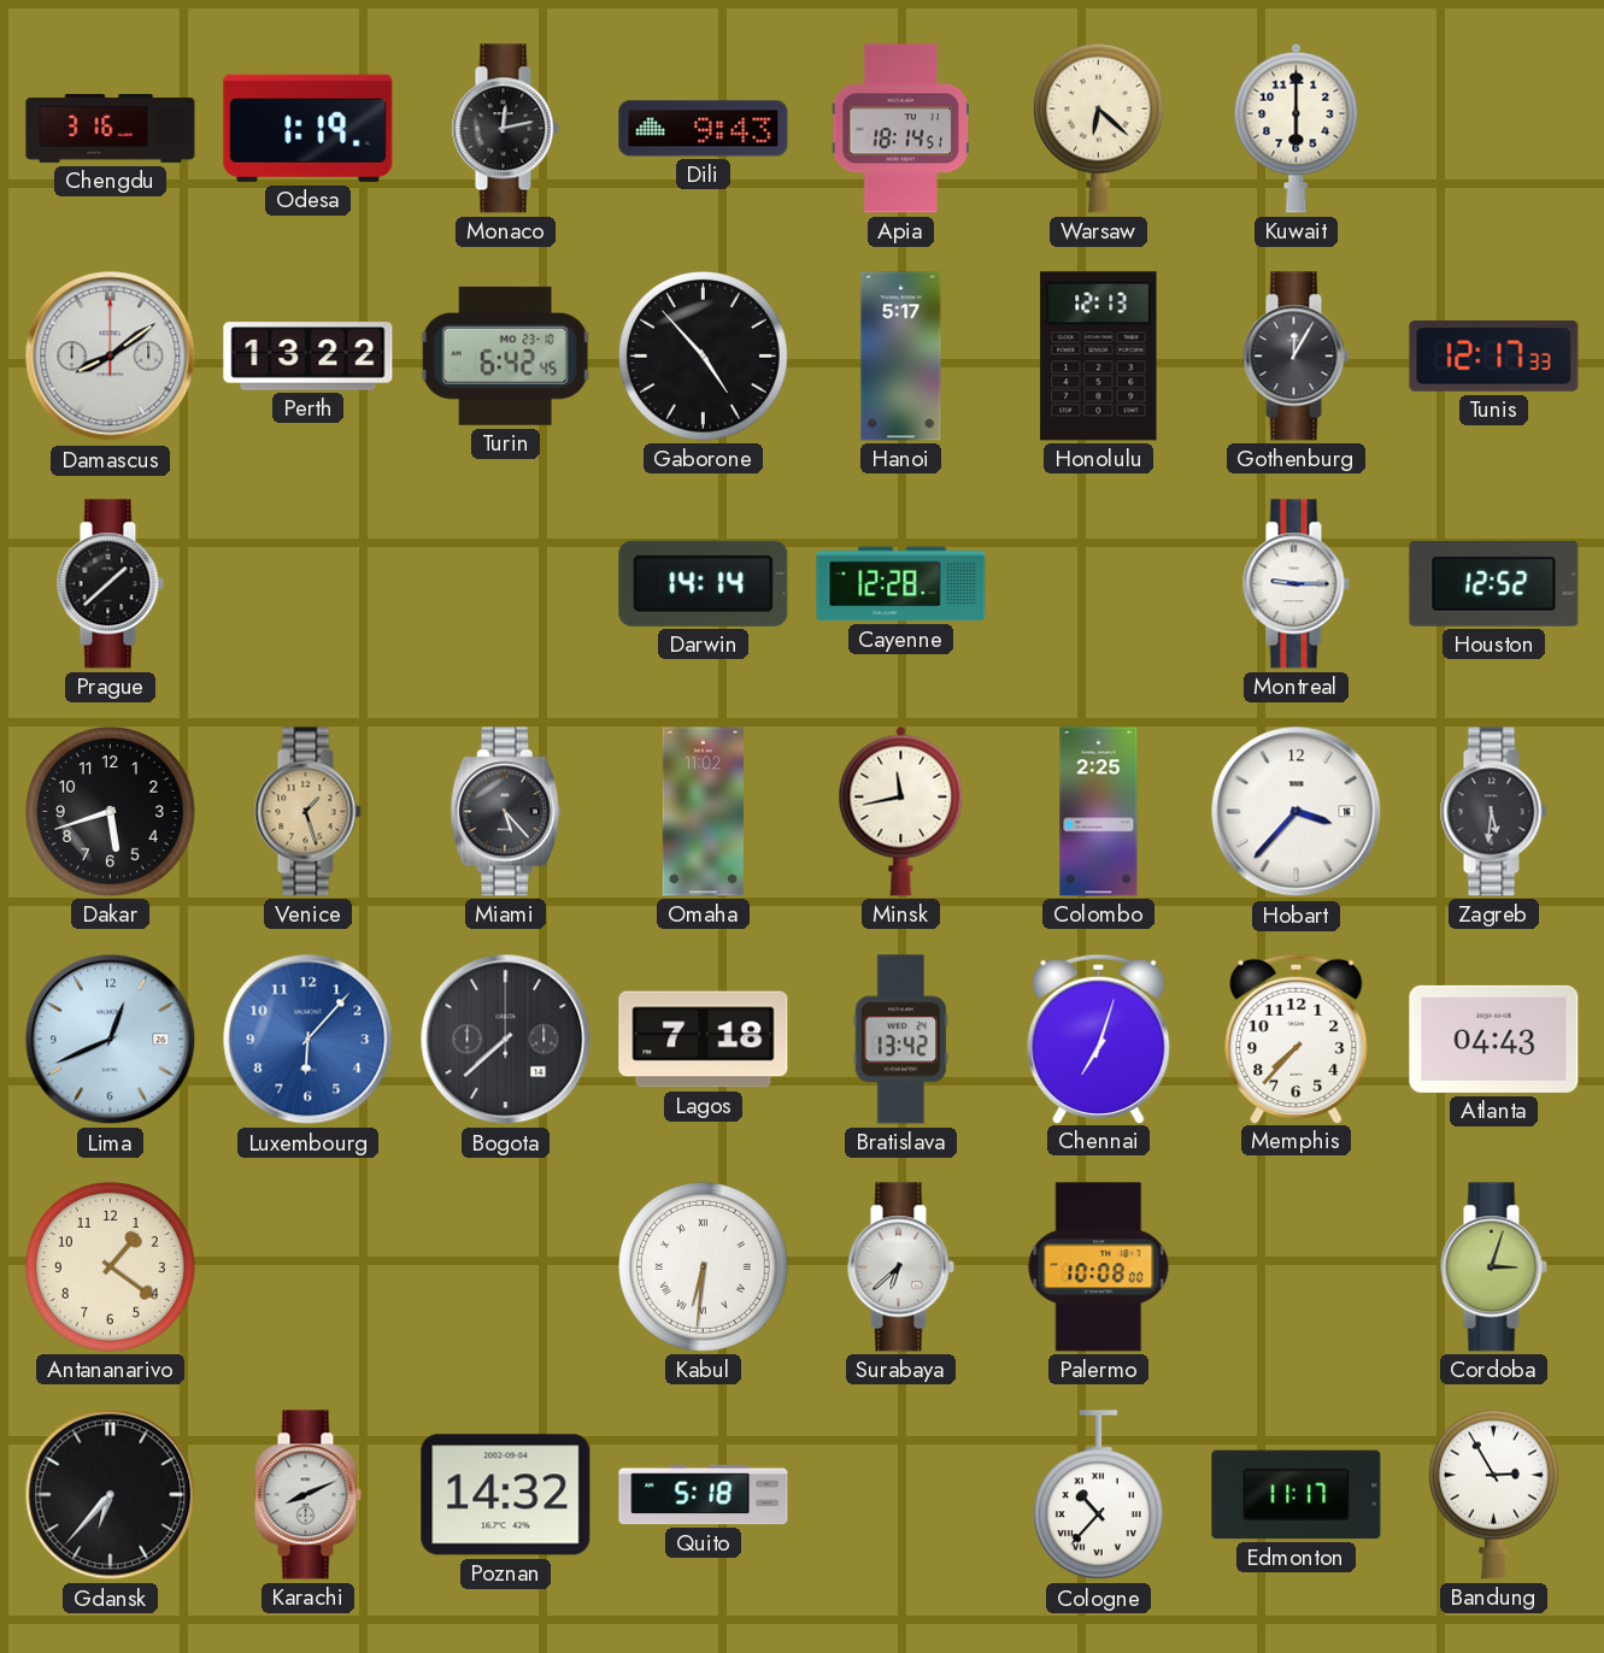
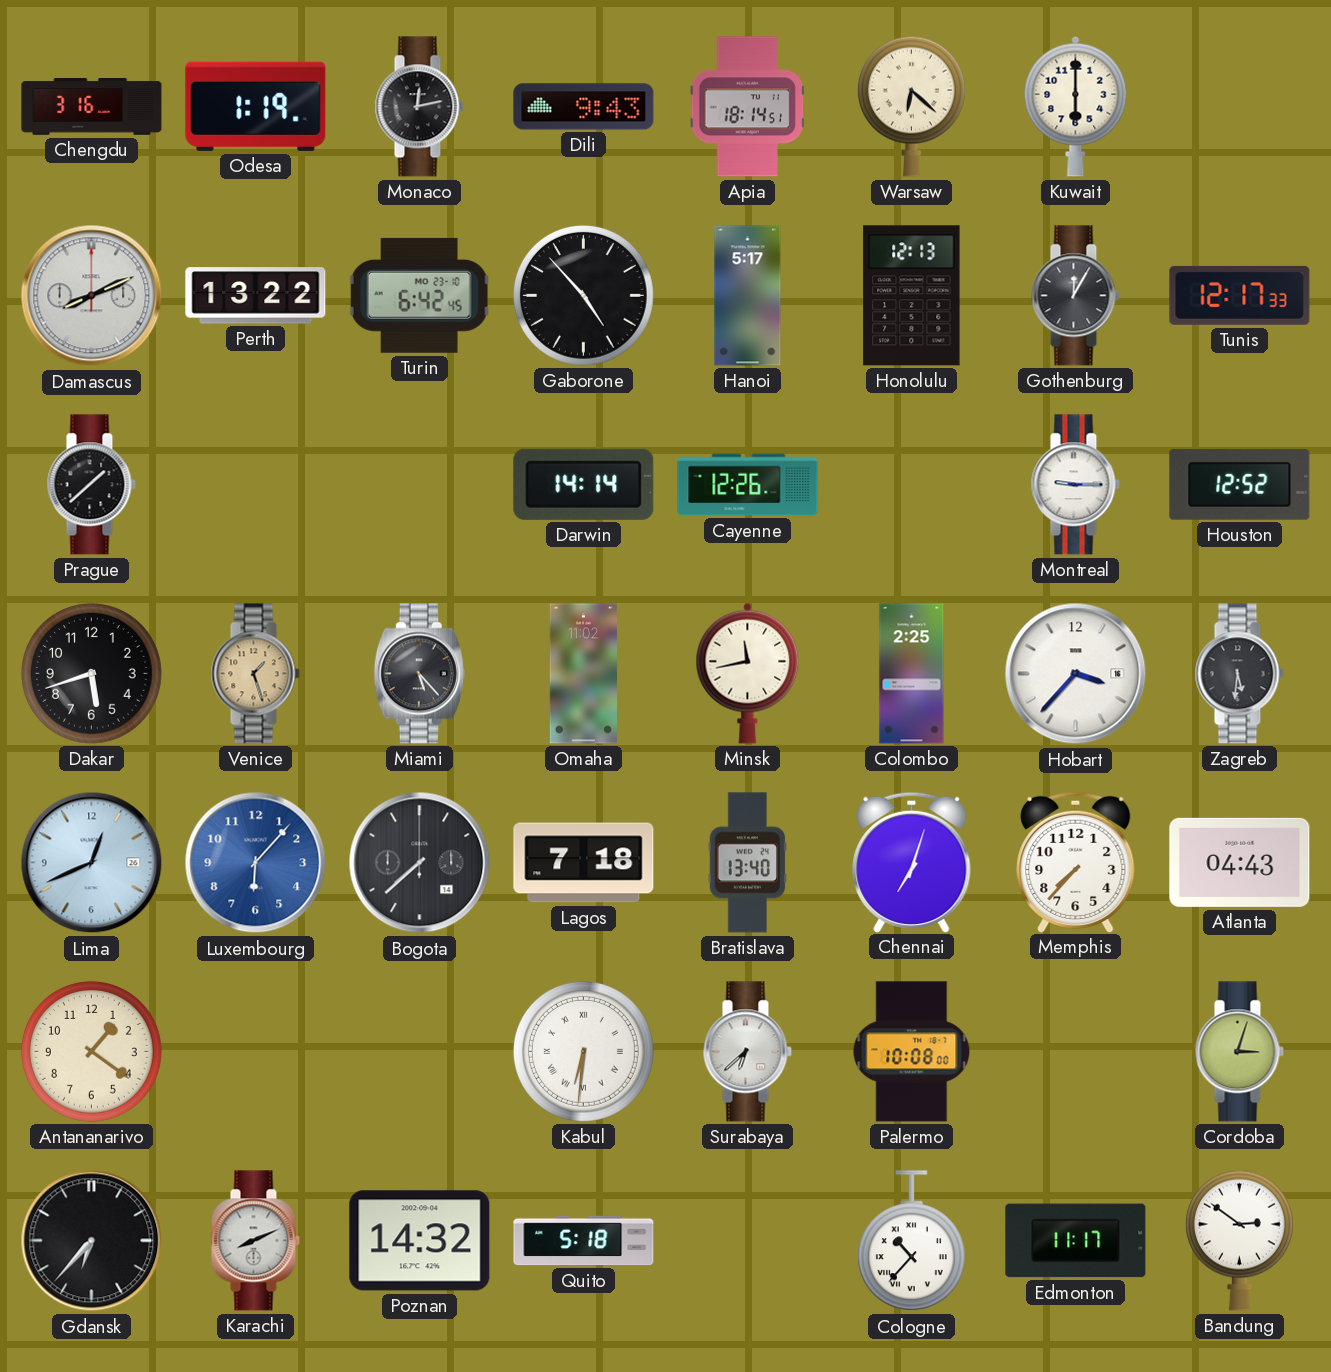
Damascus: 8:09 -> 8:11
Cayenne: 12:28 -> 12:26
Bratislava: 13:42 -> 13:40
Bandung: 2:55 -> 2:51
